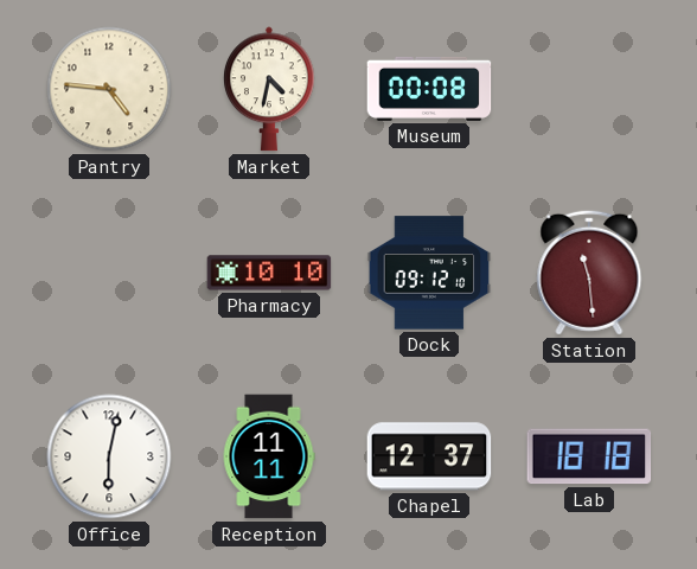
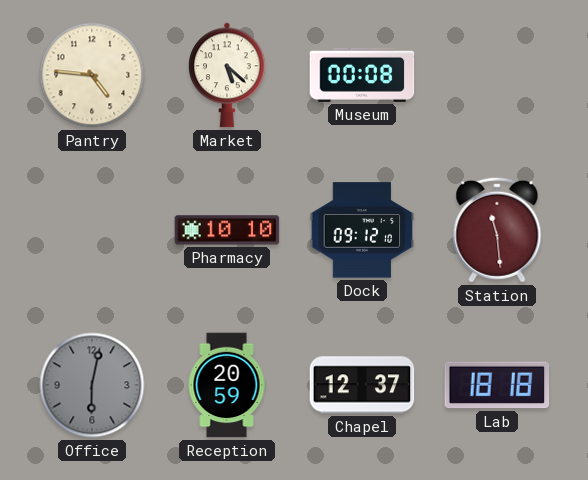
Market: 4:32 -> 5:22
Office dial: white -> grey
Reception: 11:11 -> 20:59
